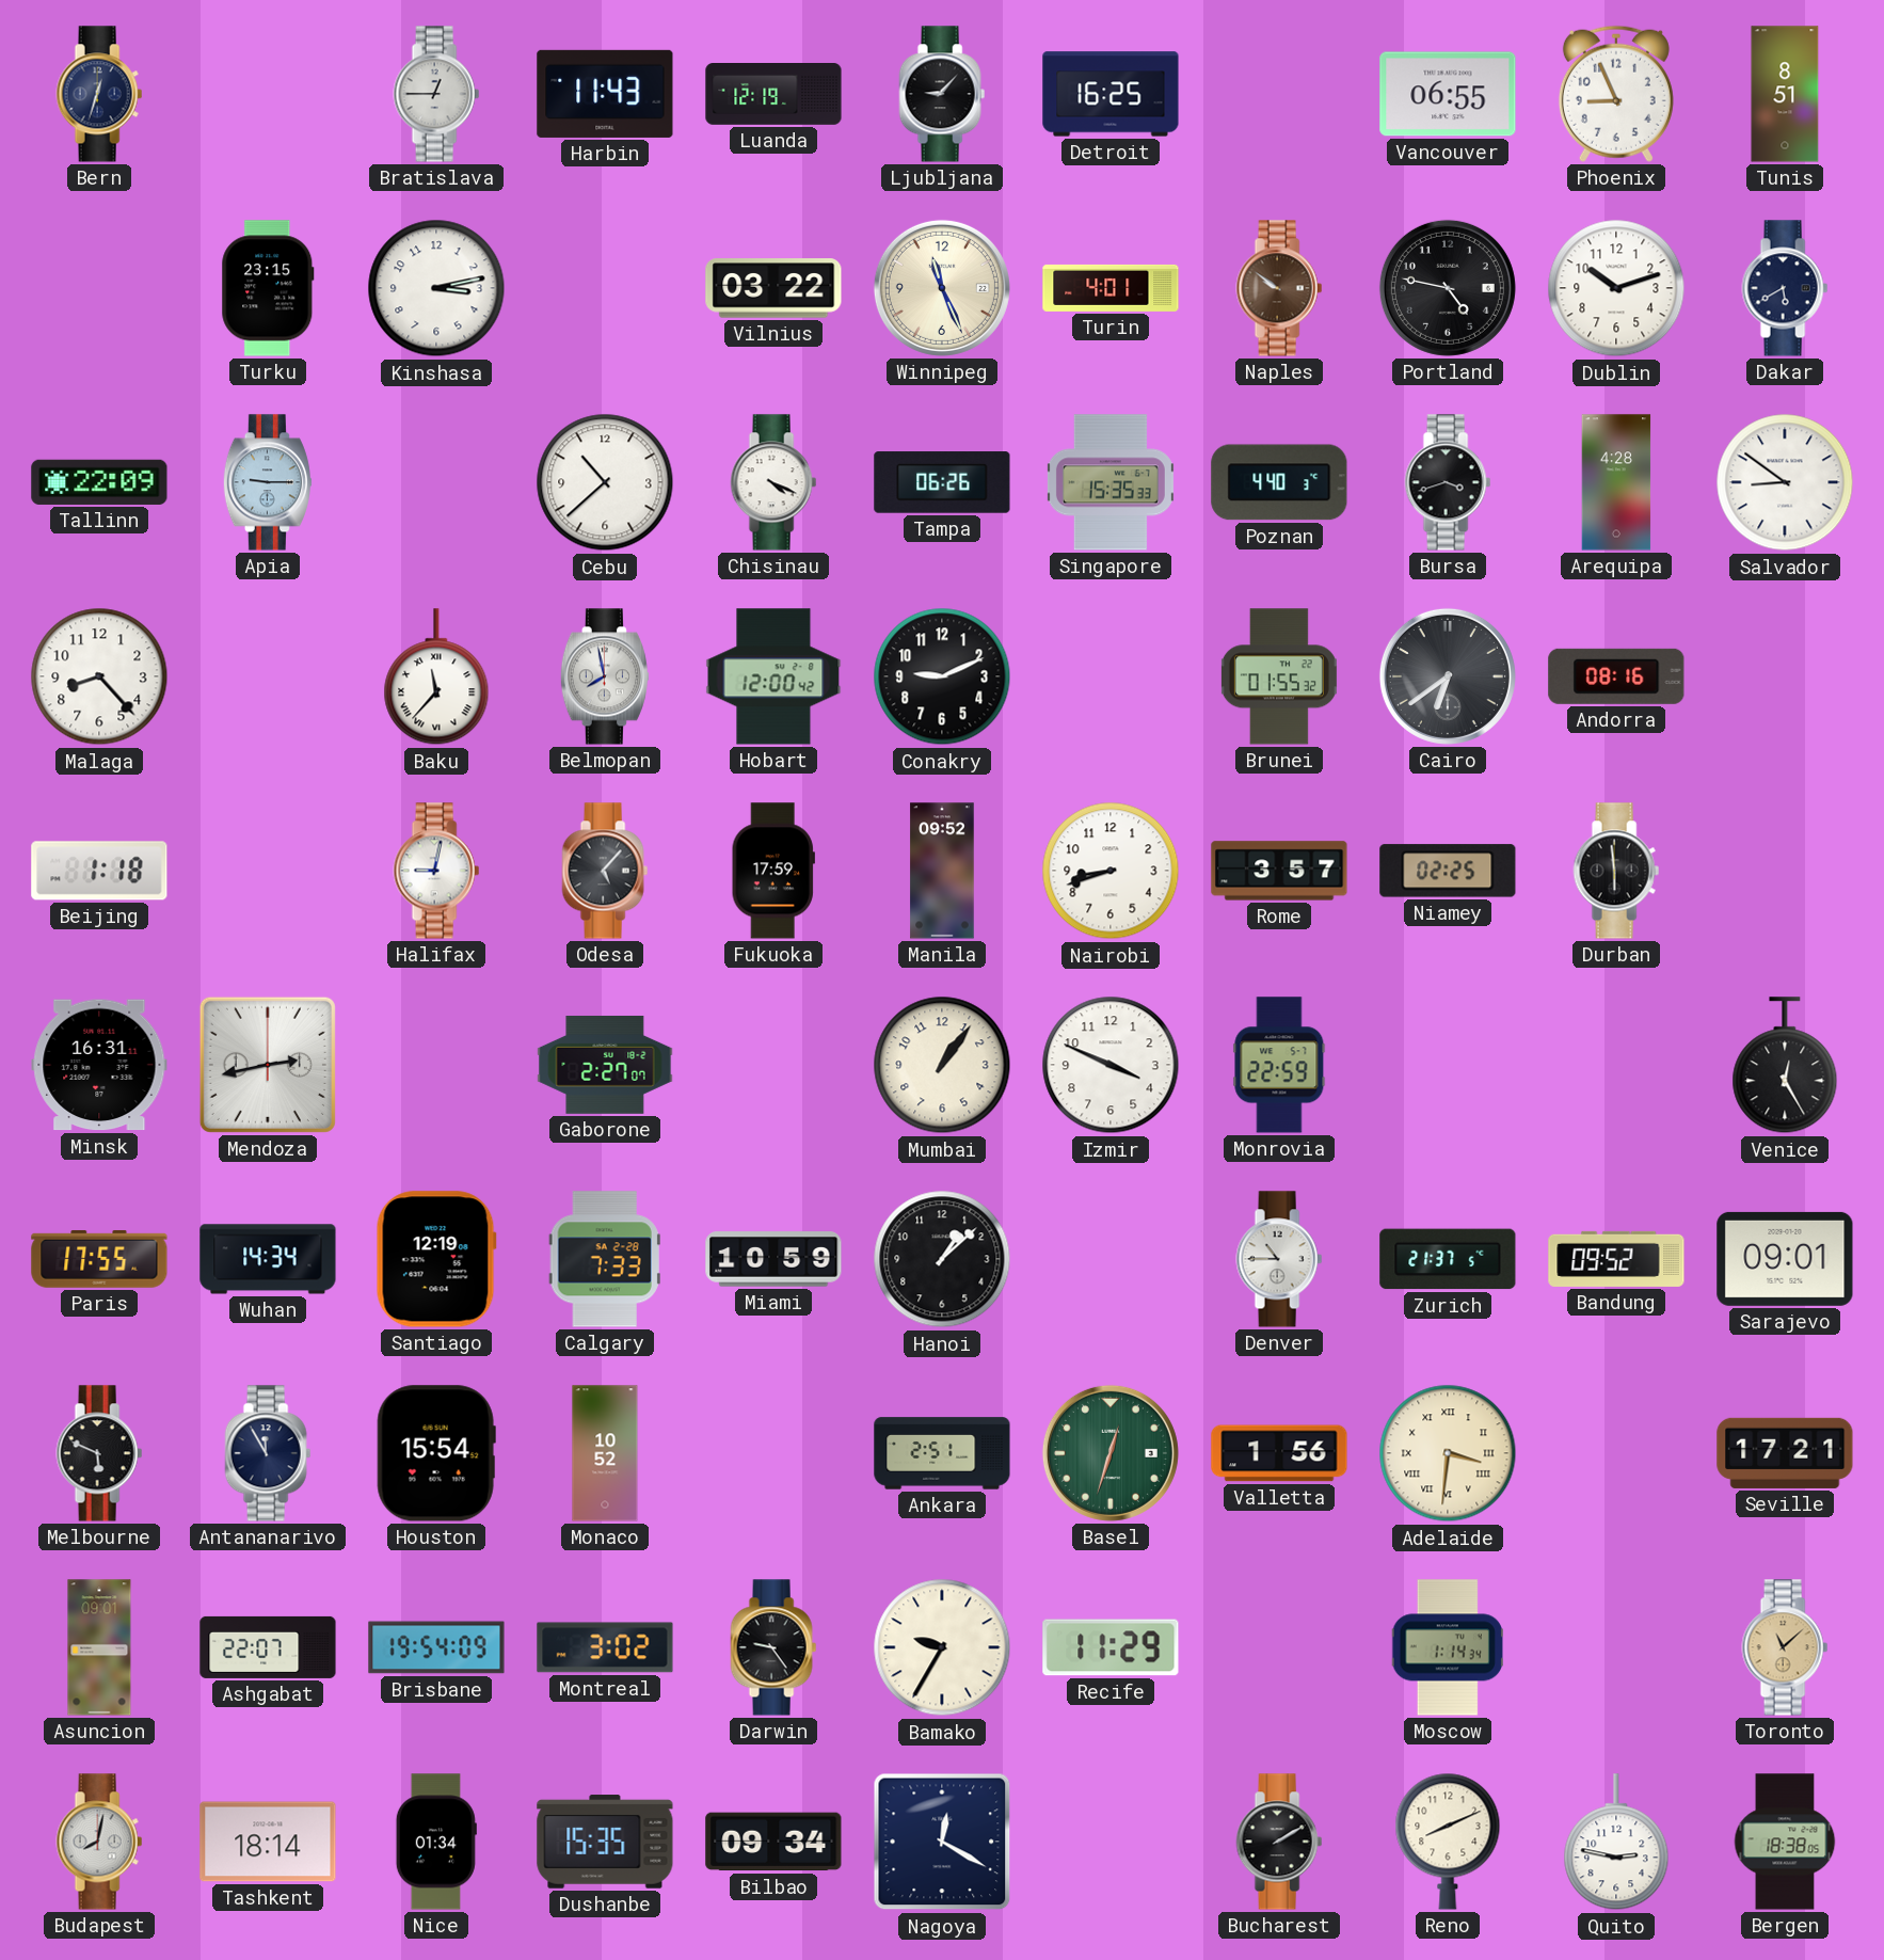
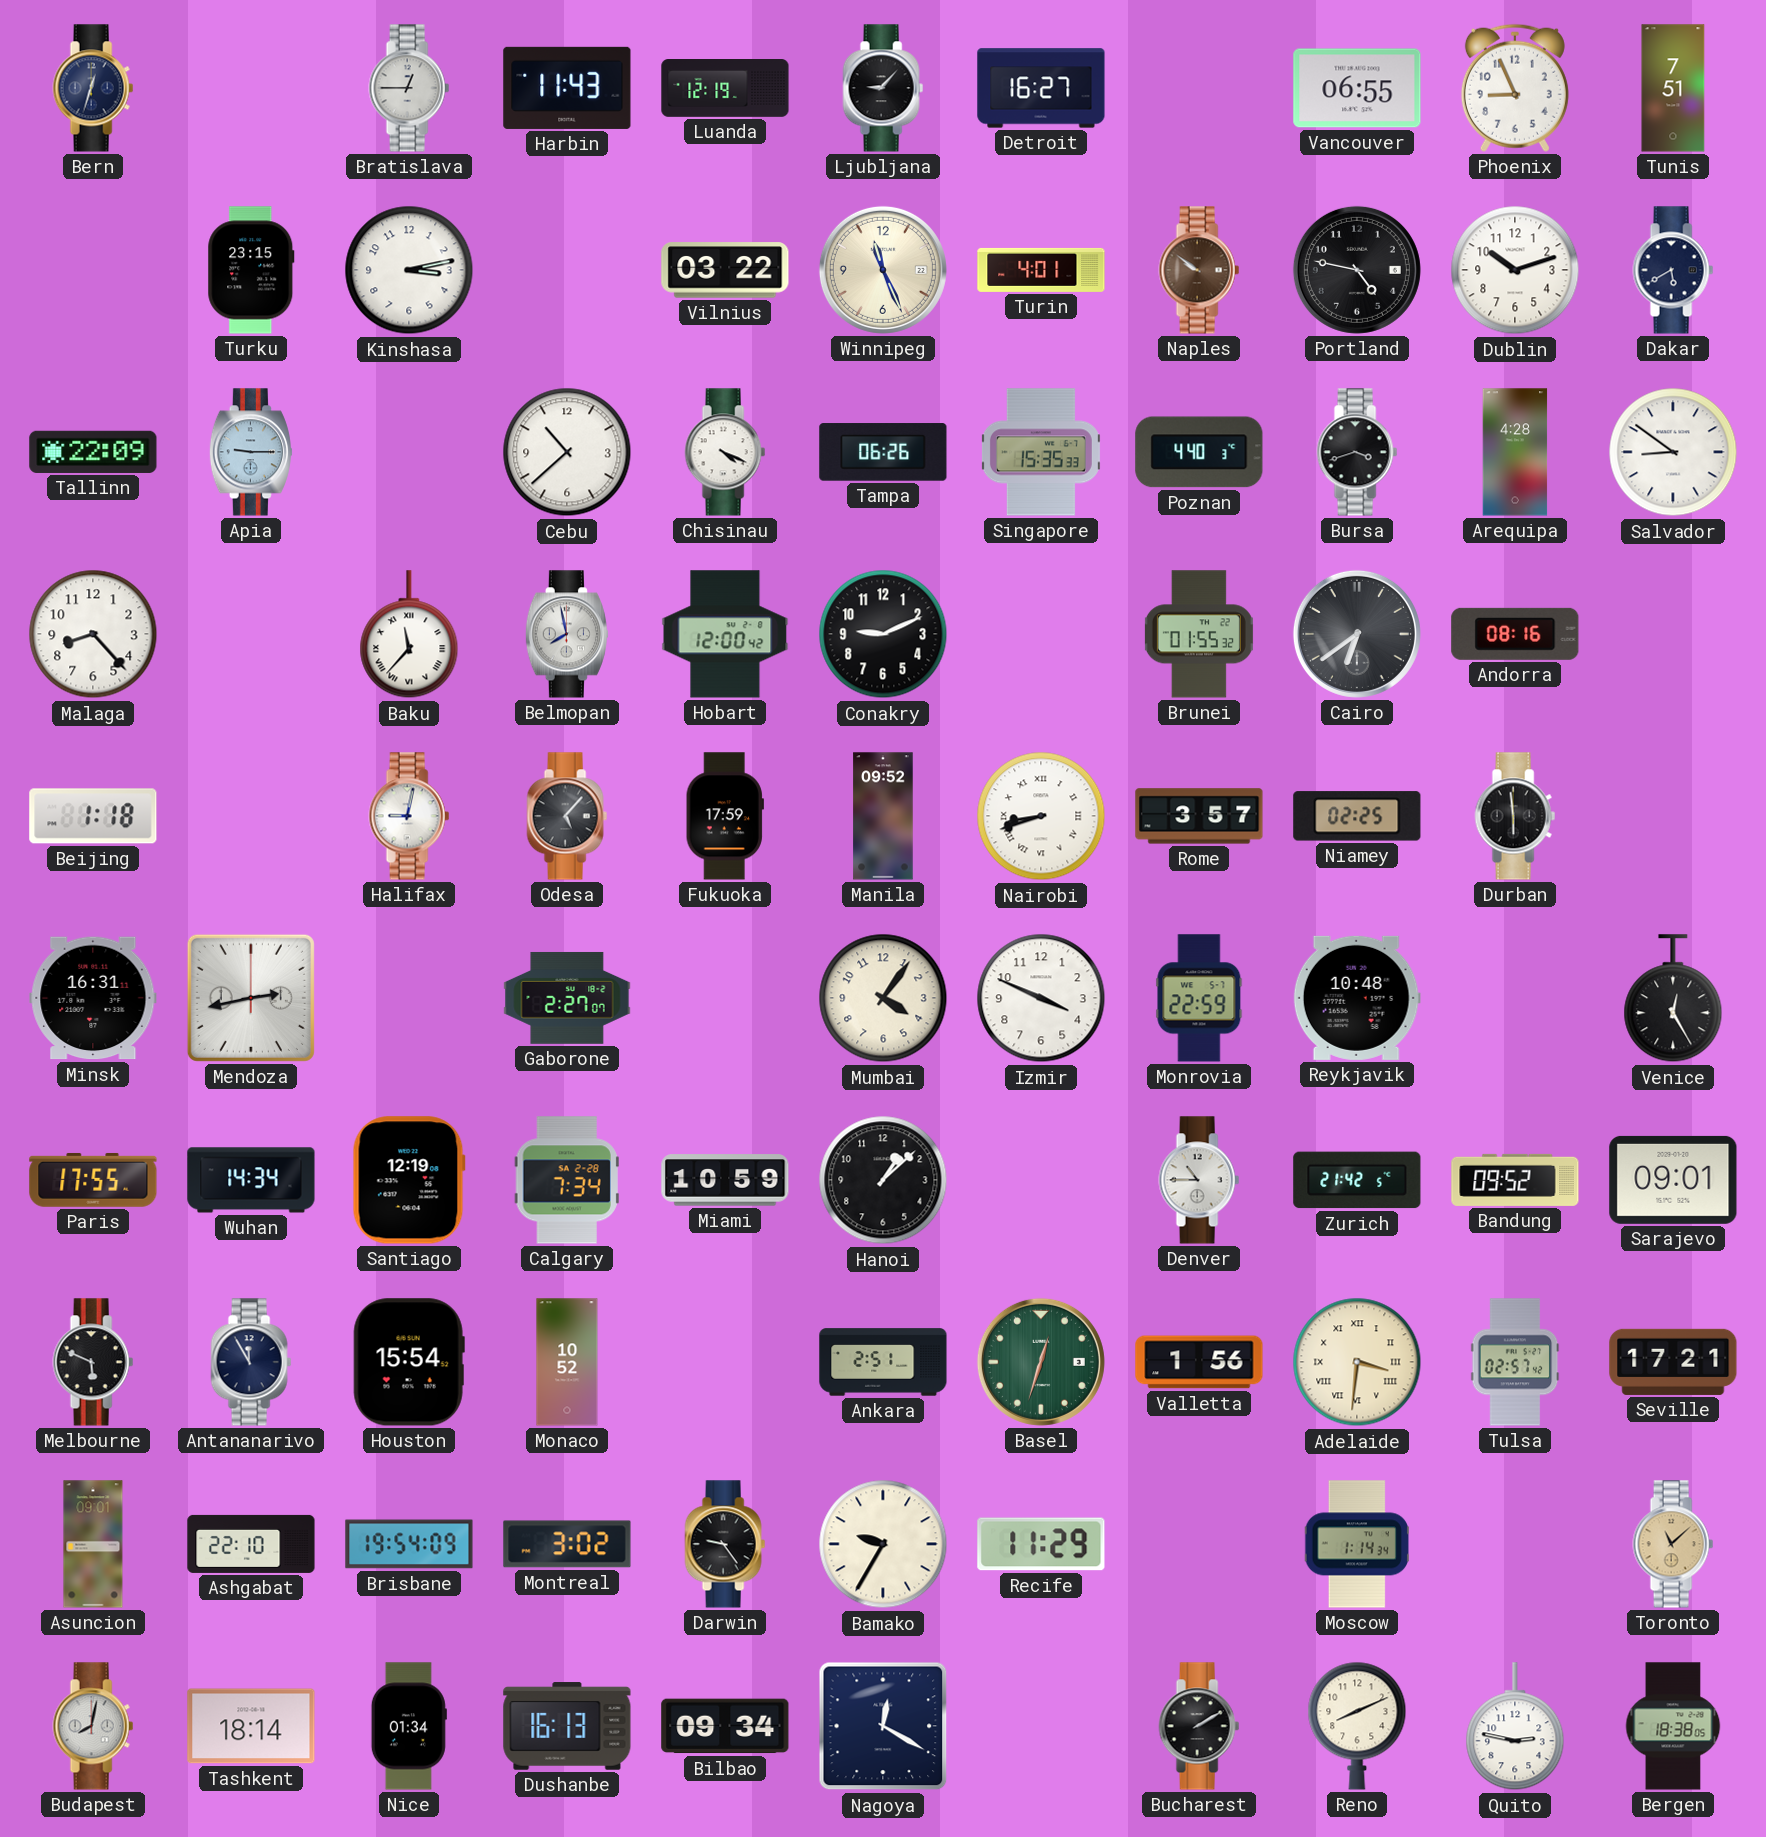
Detroit: 16:25 -> 16:27
Tunis: 8:51 -> 7:51
Nairobi numerals: Arabic -> Roman
Mumbai: 1:06 -> 4:06
Reykjavik: none -> 10:48
Calgary: 7:33 -> 7:34
Zurich: 21:37 -> 21:42
Tulsa: none -> 02:57
Ashgabat: 22:07 -> 22:10
Dushanbe: 15:35 -> 16:13
